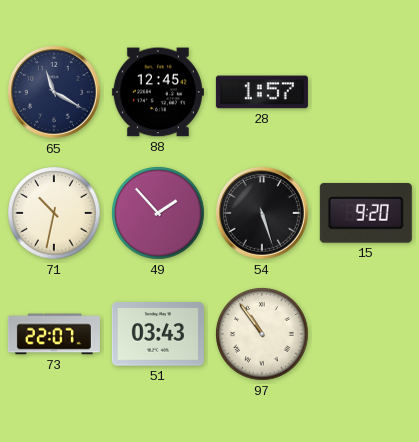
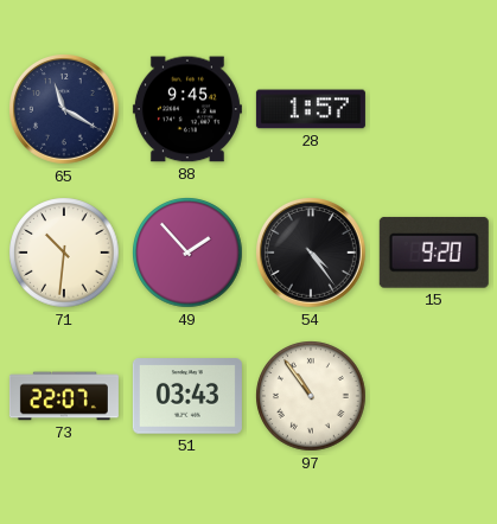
88: 12:45 -> 9:45
71: 10:32 -> 10:31
54: 5:27 -> 4:24
